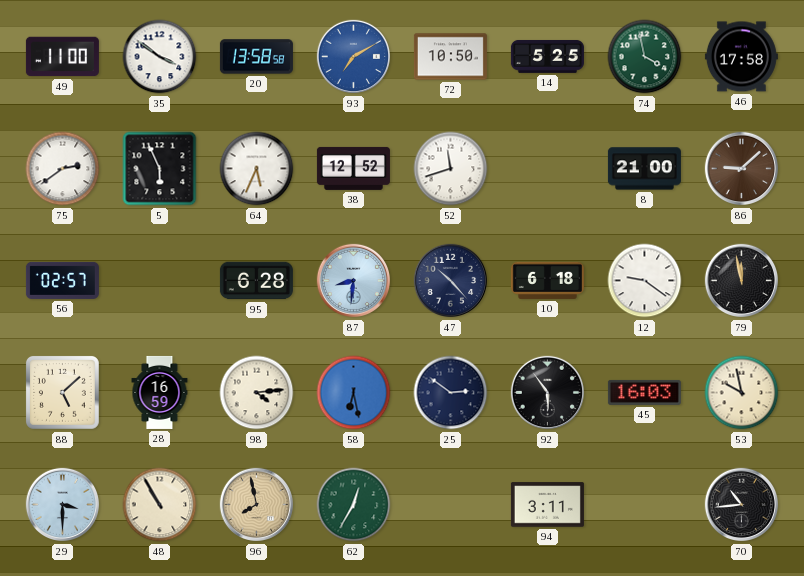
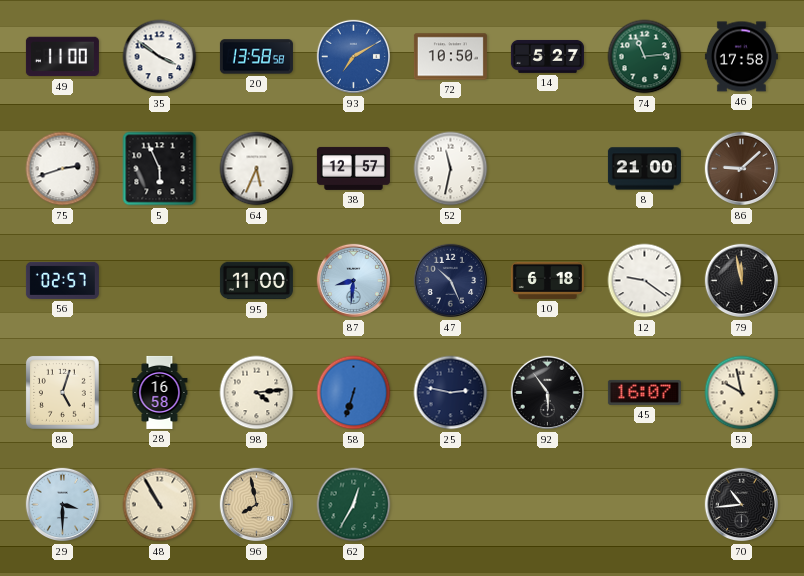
14: 5:25 -> 5:27
74: 3:58 -> 11:14
75: 2:39 -> 2:42
38: 12:52 -> 12:57
52: 11:42 -> 11:32
95: 6:28 -> 11:00
47: 10:23 -> 10:26
88: 5:08 -> 5:03
28: 16:59 -> 16:58
58: 6:28 -> 6:33
25: 2:51 -> 2:47
45: 16:03 -> 16:07
94: 3:11 -> none
